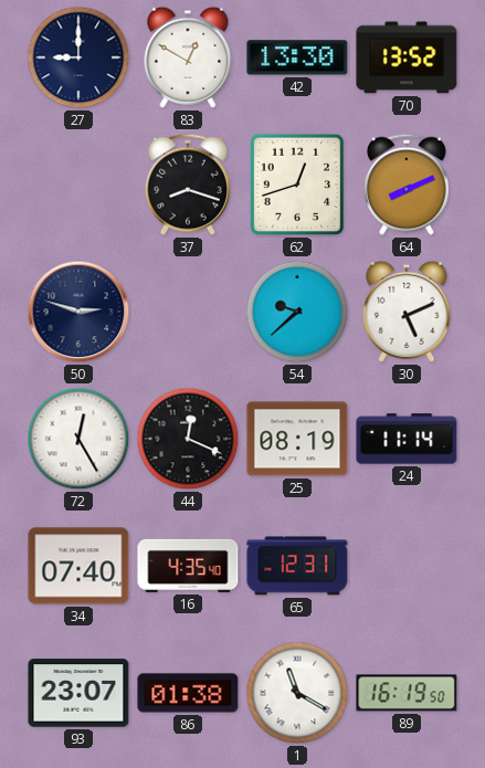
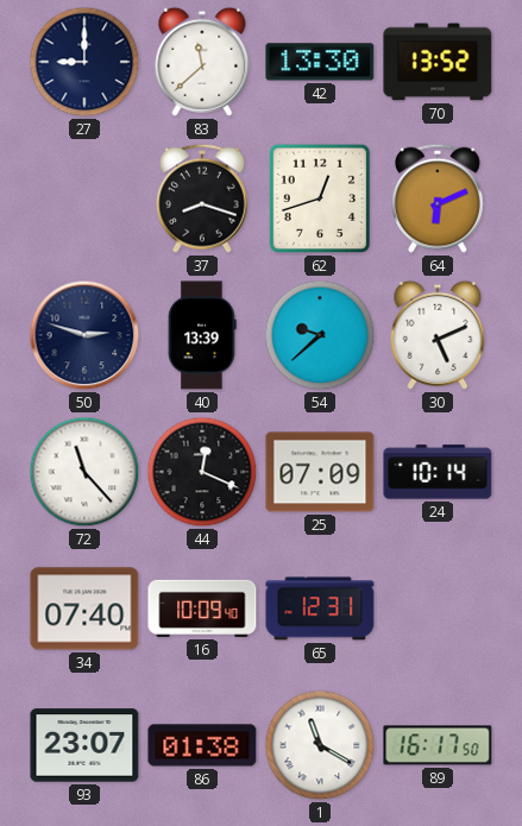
83: 12:50 -> 11:38
64: 8:11 -> 6:11
40: none -> 13:39
72: 12:25 -> 11:23
25: 08:19 -> 07:09
24: 11:14 -> 10:14
16: 4:35 -> 10:09
89: 16:19 -> 16:17
